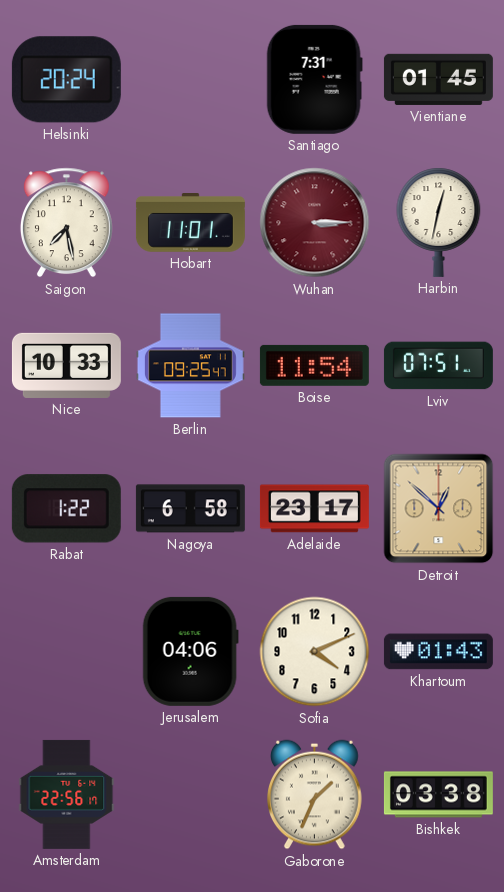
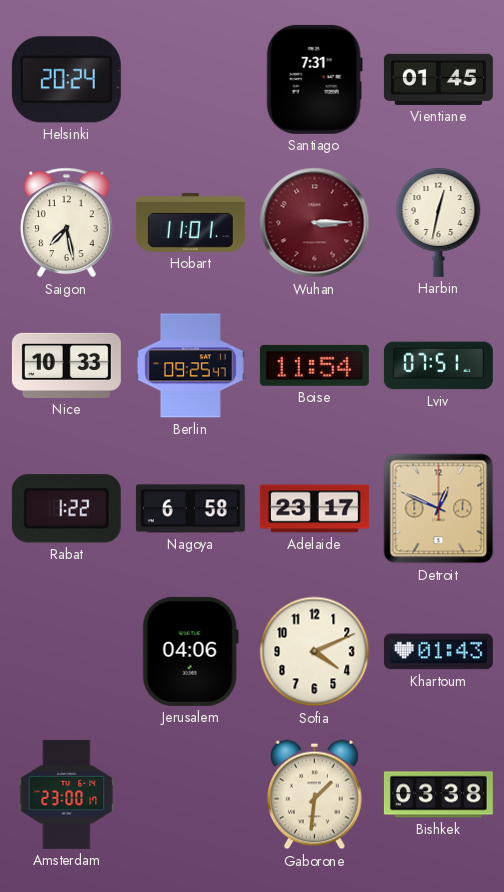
Detroit: 12:52 -> 12:49
Amsterdam: 22:56 -> 23:00
Gaborone: 1:34 -> 1:31
